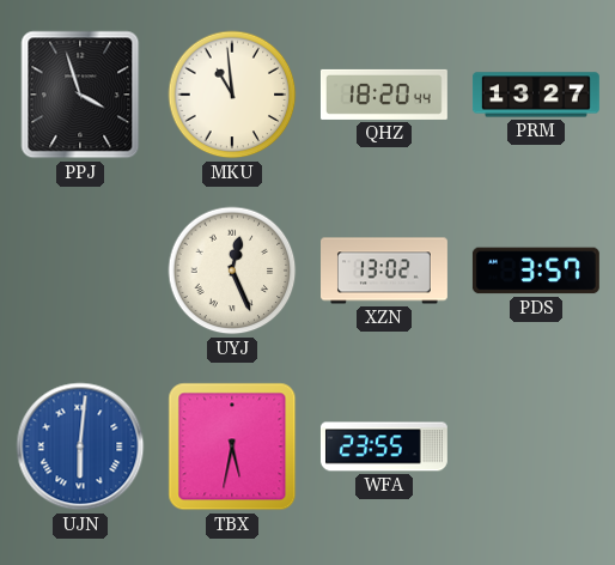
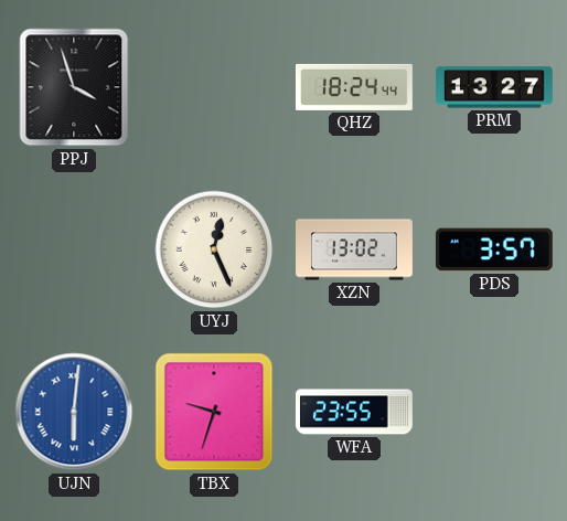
MKU: 10:59 -> none
QHZ: 18:20 -> 18:24
TBX: 5:32 -> 9:33
